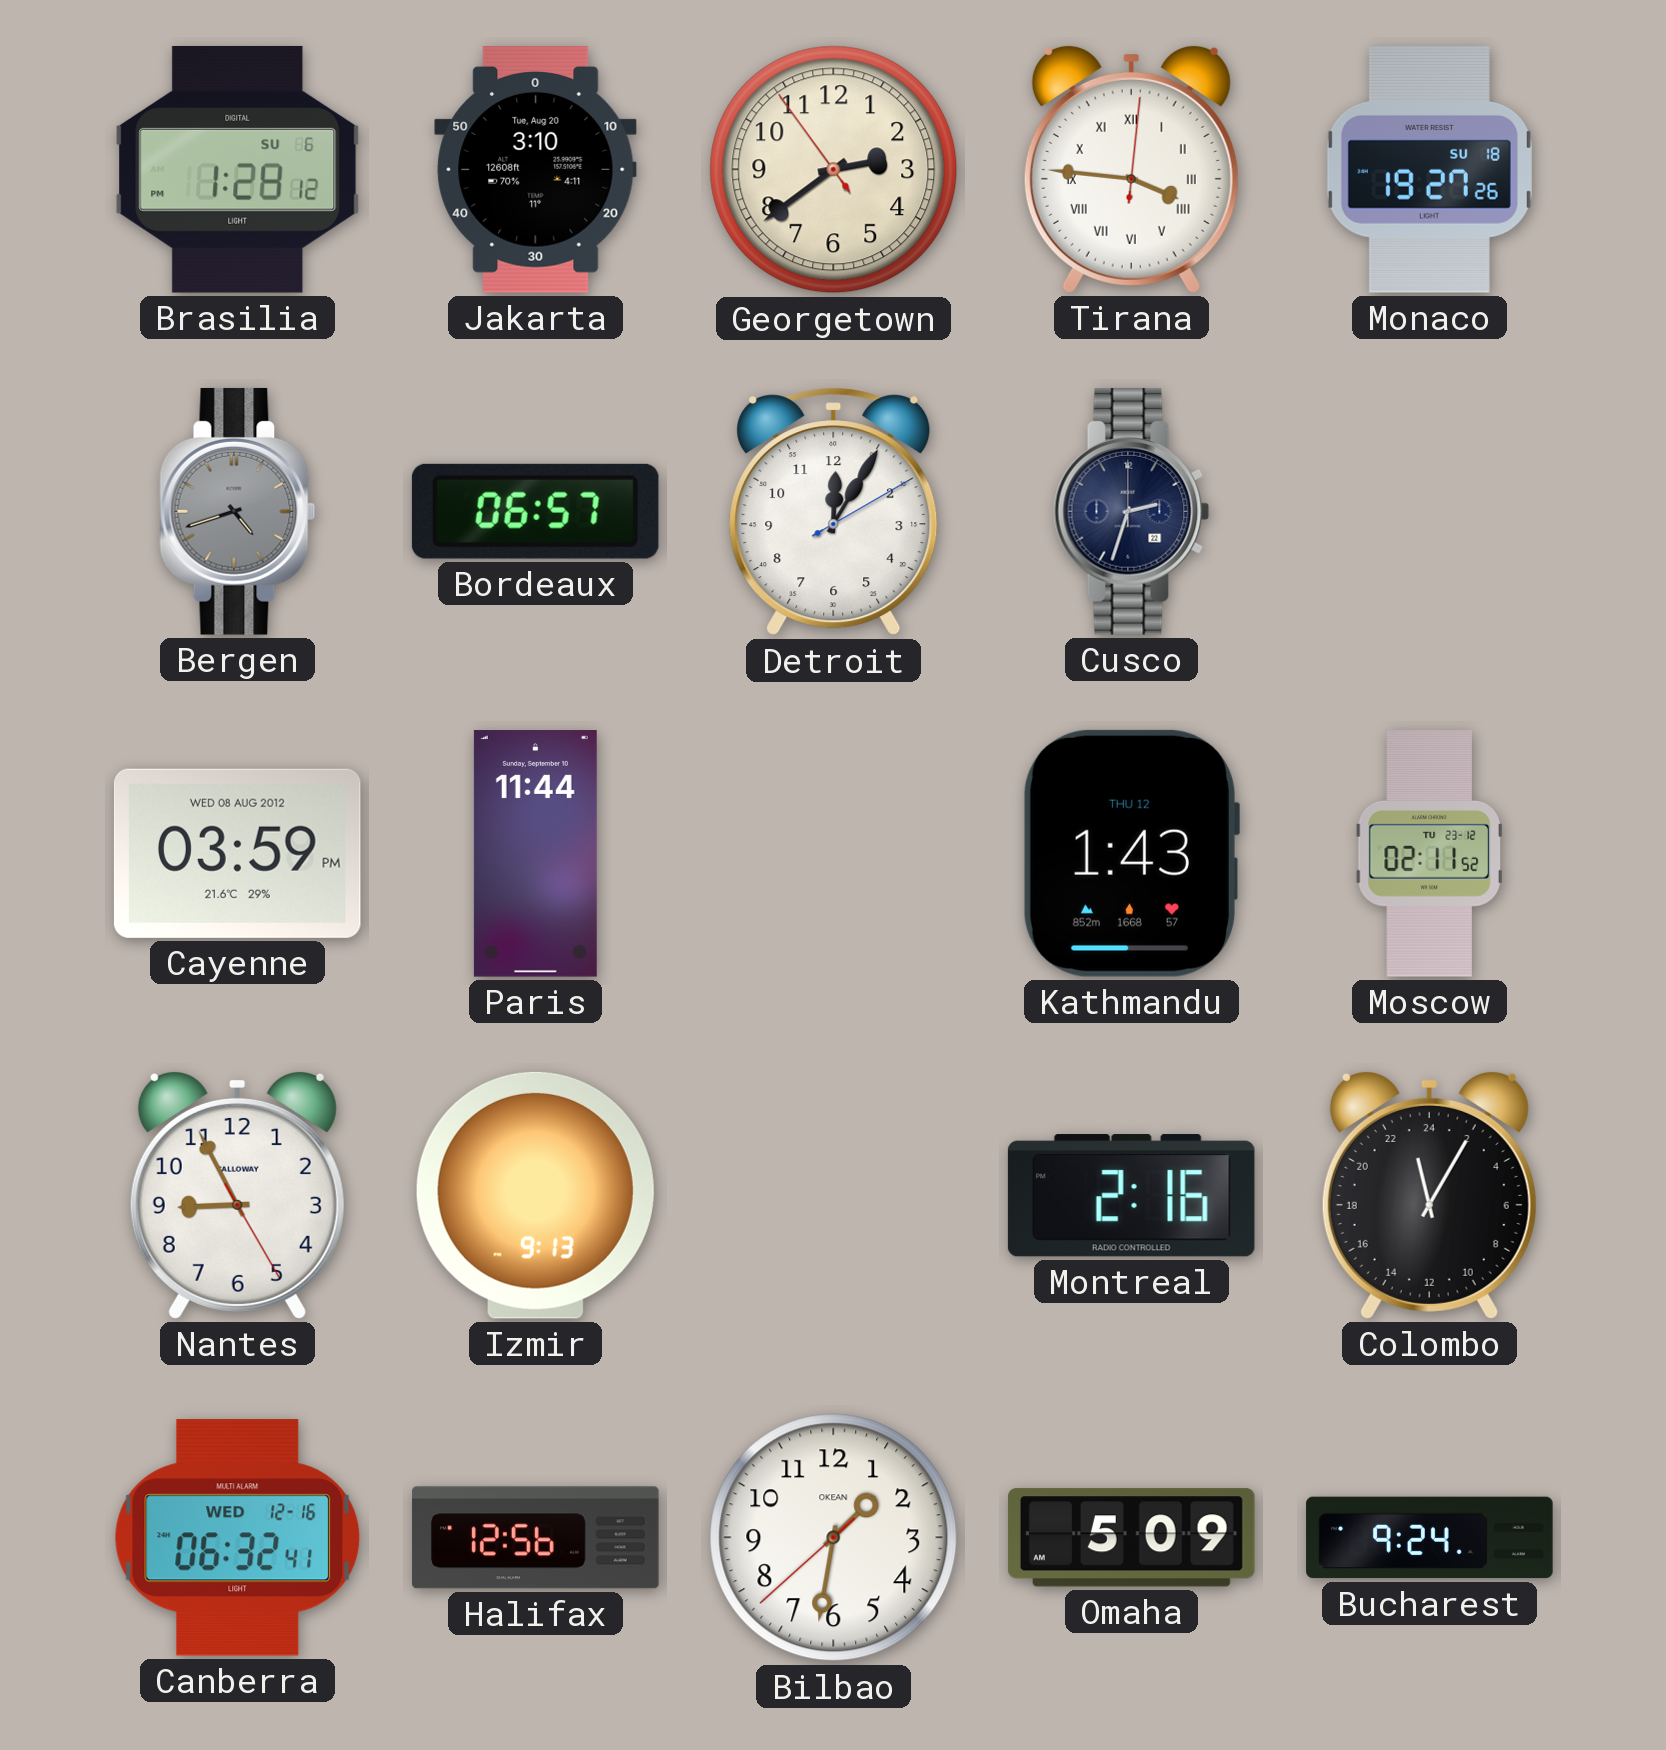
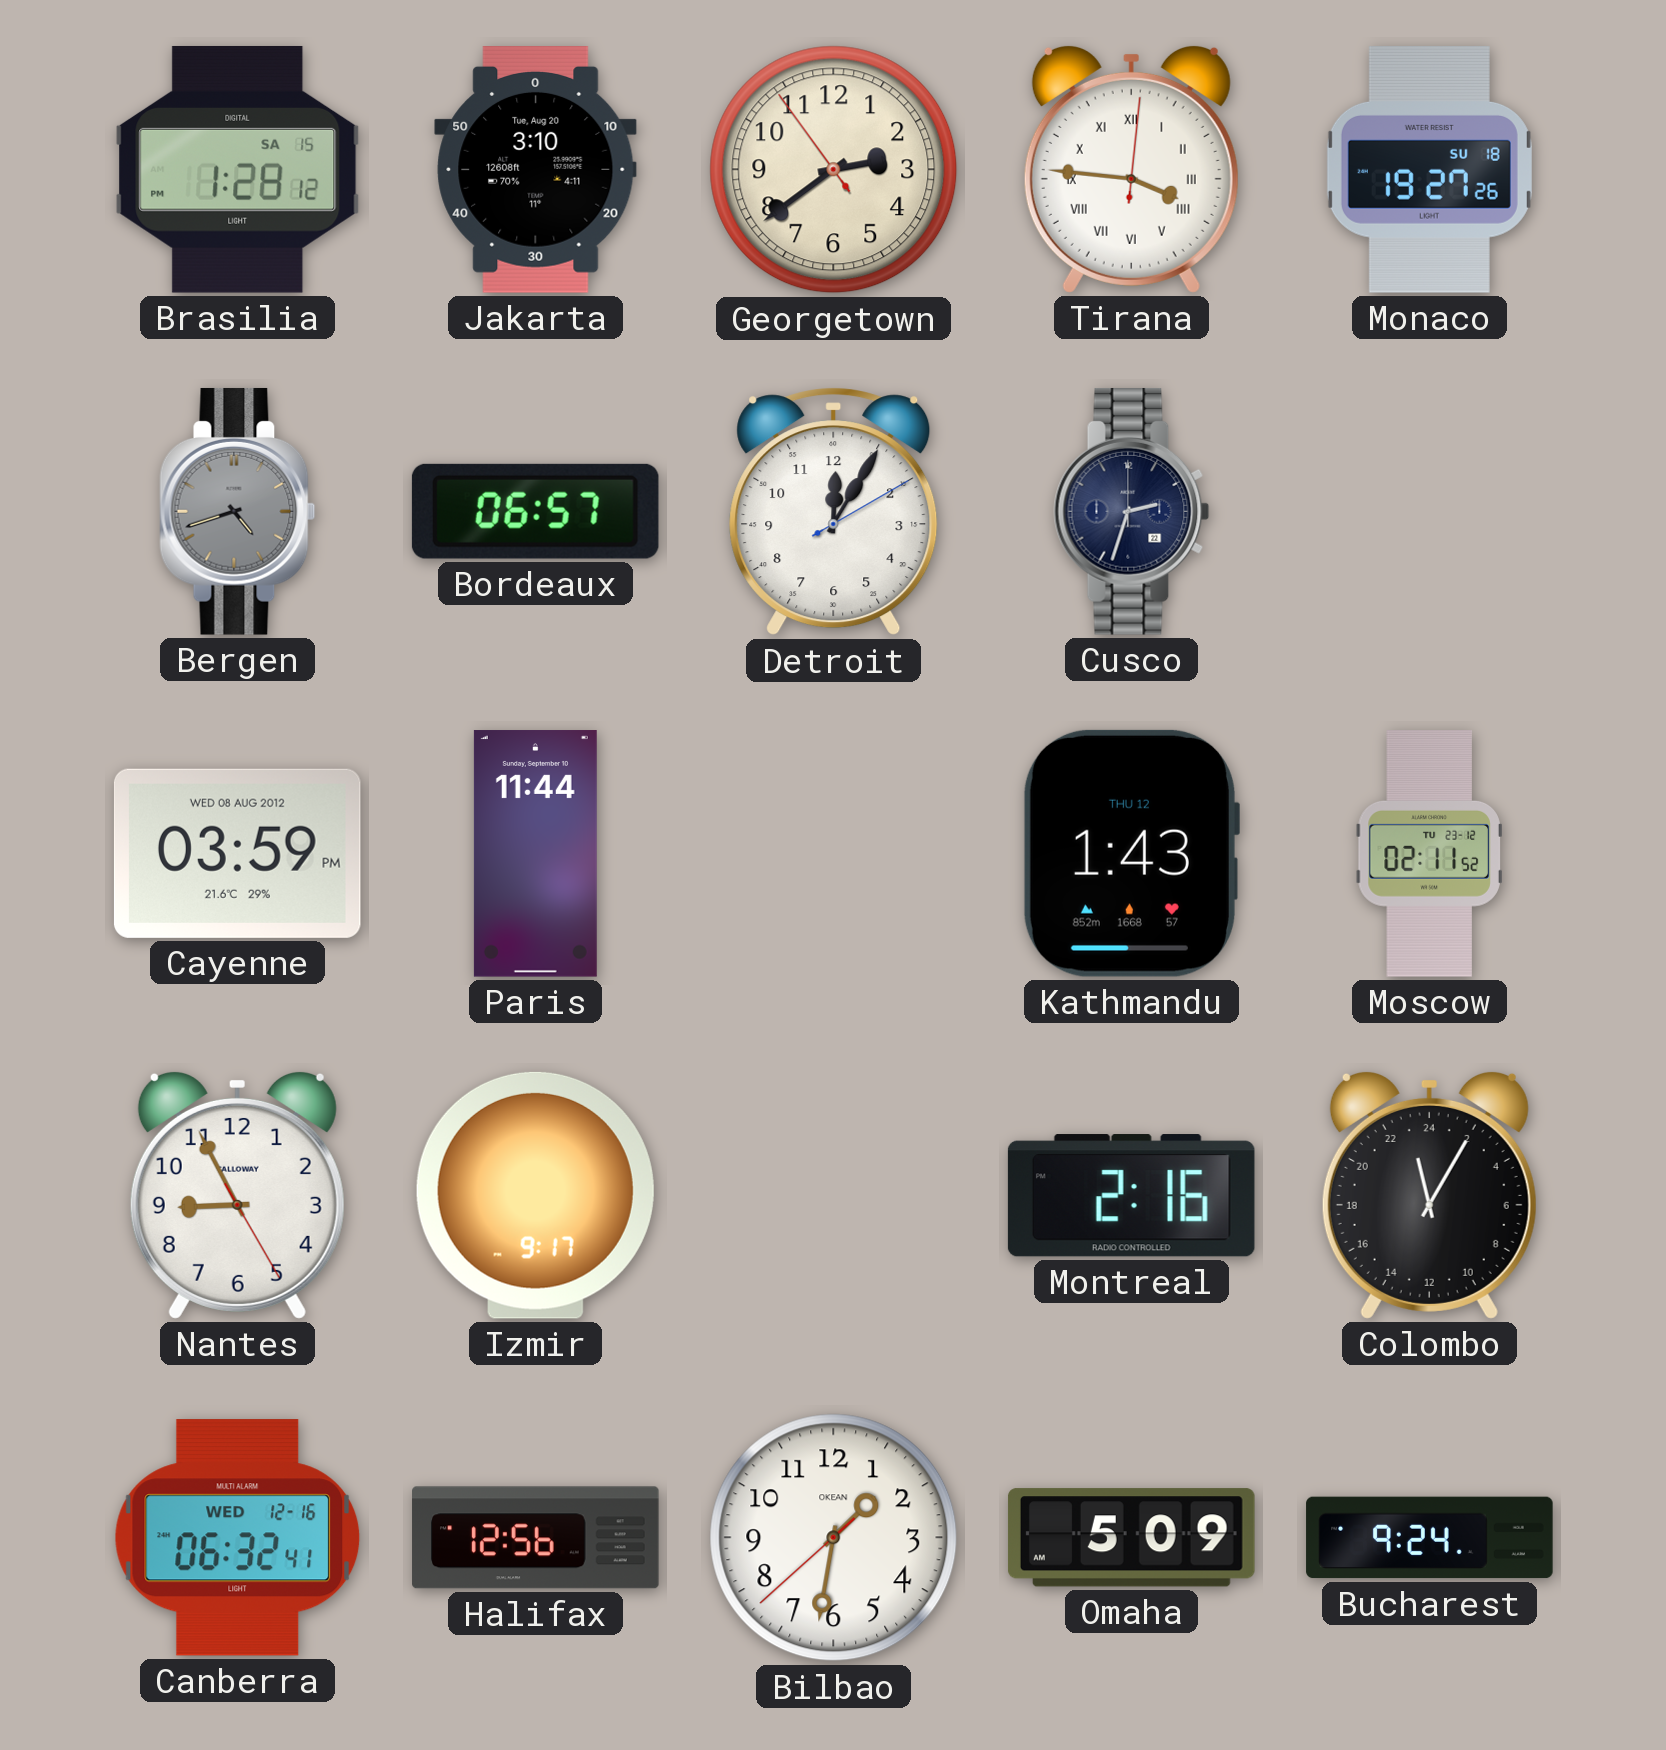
Brasilia date: SU 6 -> SA 15
Izmir: 9:13 -> 9:17
